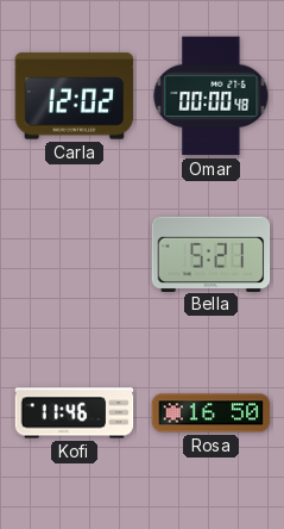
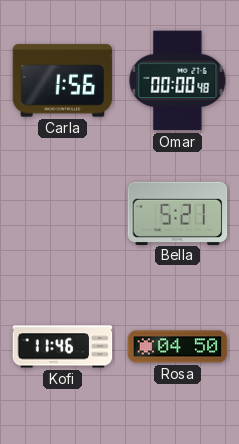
Carla: 12:02 -> 1:56
Rosa: 16:50 -> 04:50
